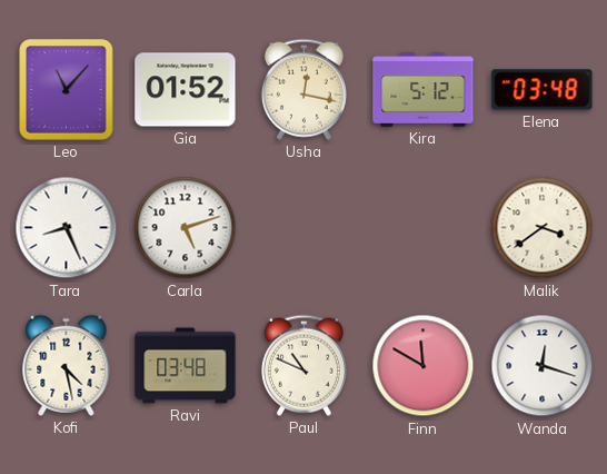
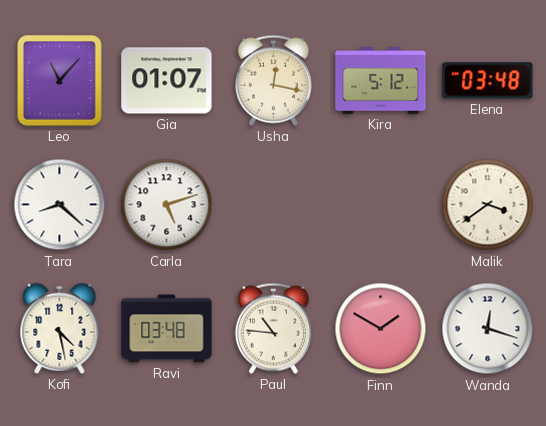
Gia: 01:52 -> 01:07
Tara: 8:26 -> 8:22
Paul: 10:49 -> 10:46
Finn: 11:50 -> 1:50
